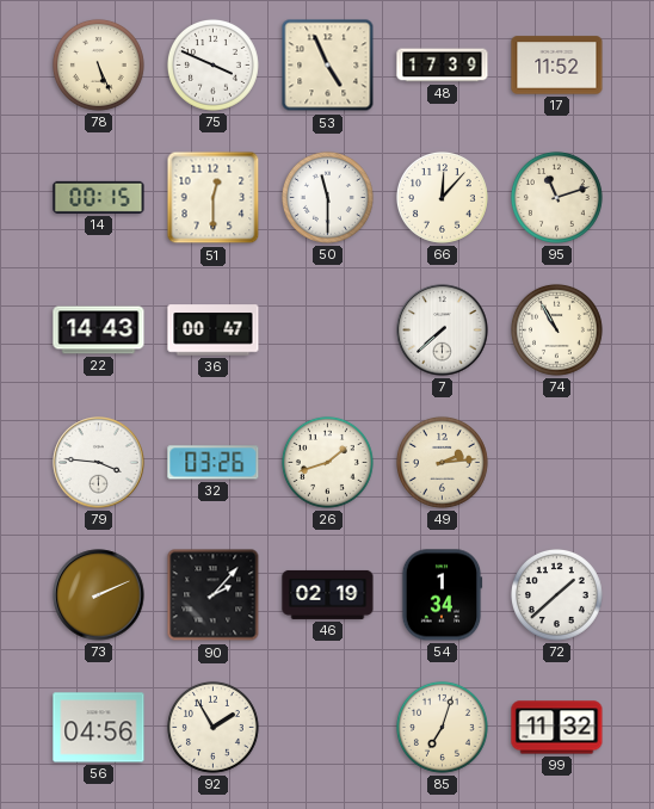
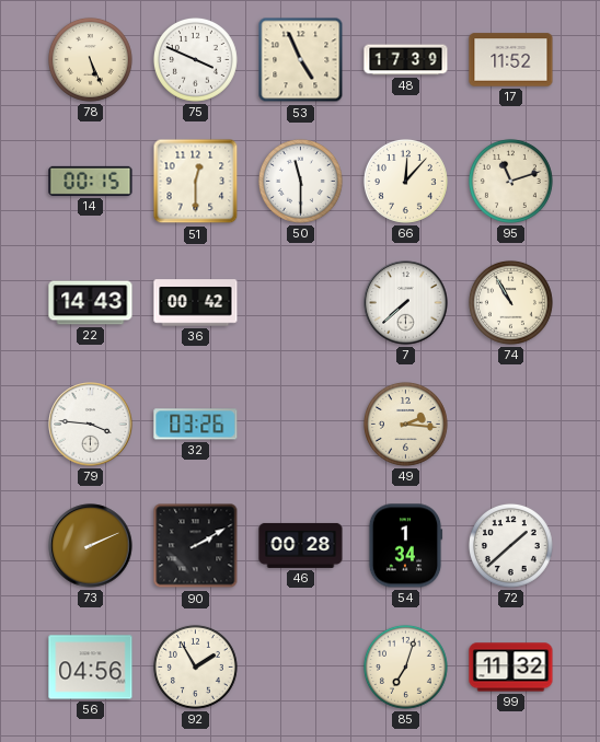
36: 00:47 -> 00:42
26: 1:42 -> none
49: 2:14 -> 2:16
90: 2:07 -> 2:10
46: 02:19 -> 00:28
